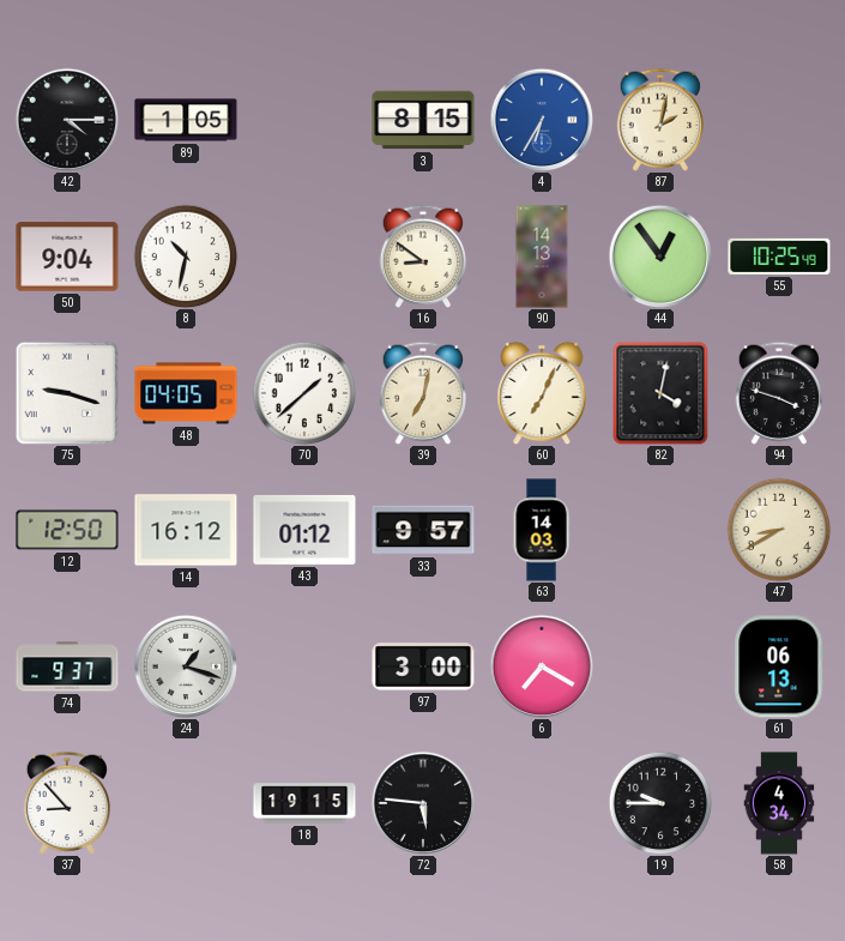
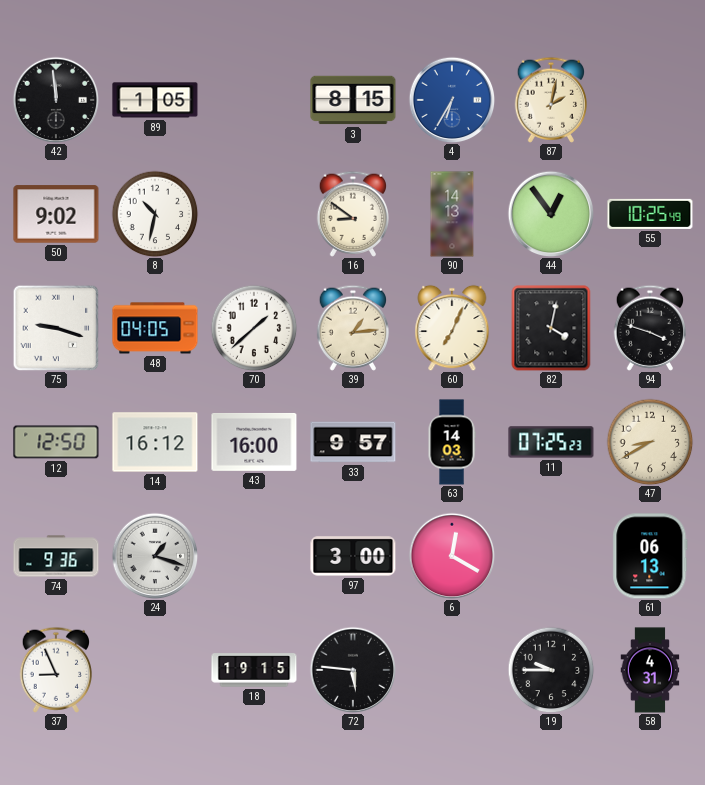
42: 4:15 -> 11:59
50: 9:04 -> 9:02
39: 7:02 -> 1:14
43: 01:12 -> 16:00
11: none -> 07:25
74: 9:37 -> 9:36
6: 7:20 -> 12:20
37: 8:53 -> 8:56
58: 4:34 -> 4:31
